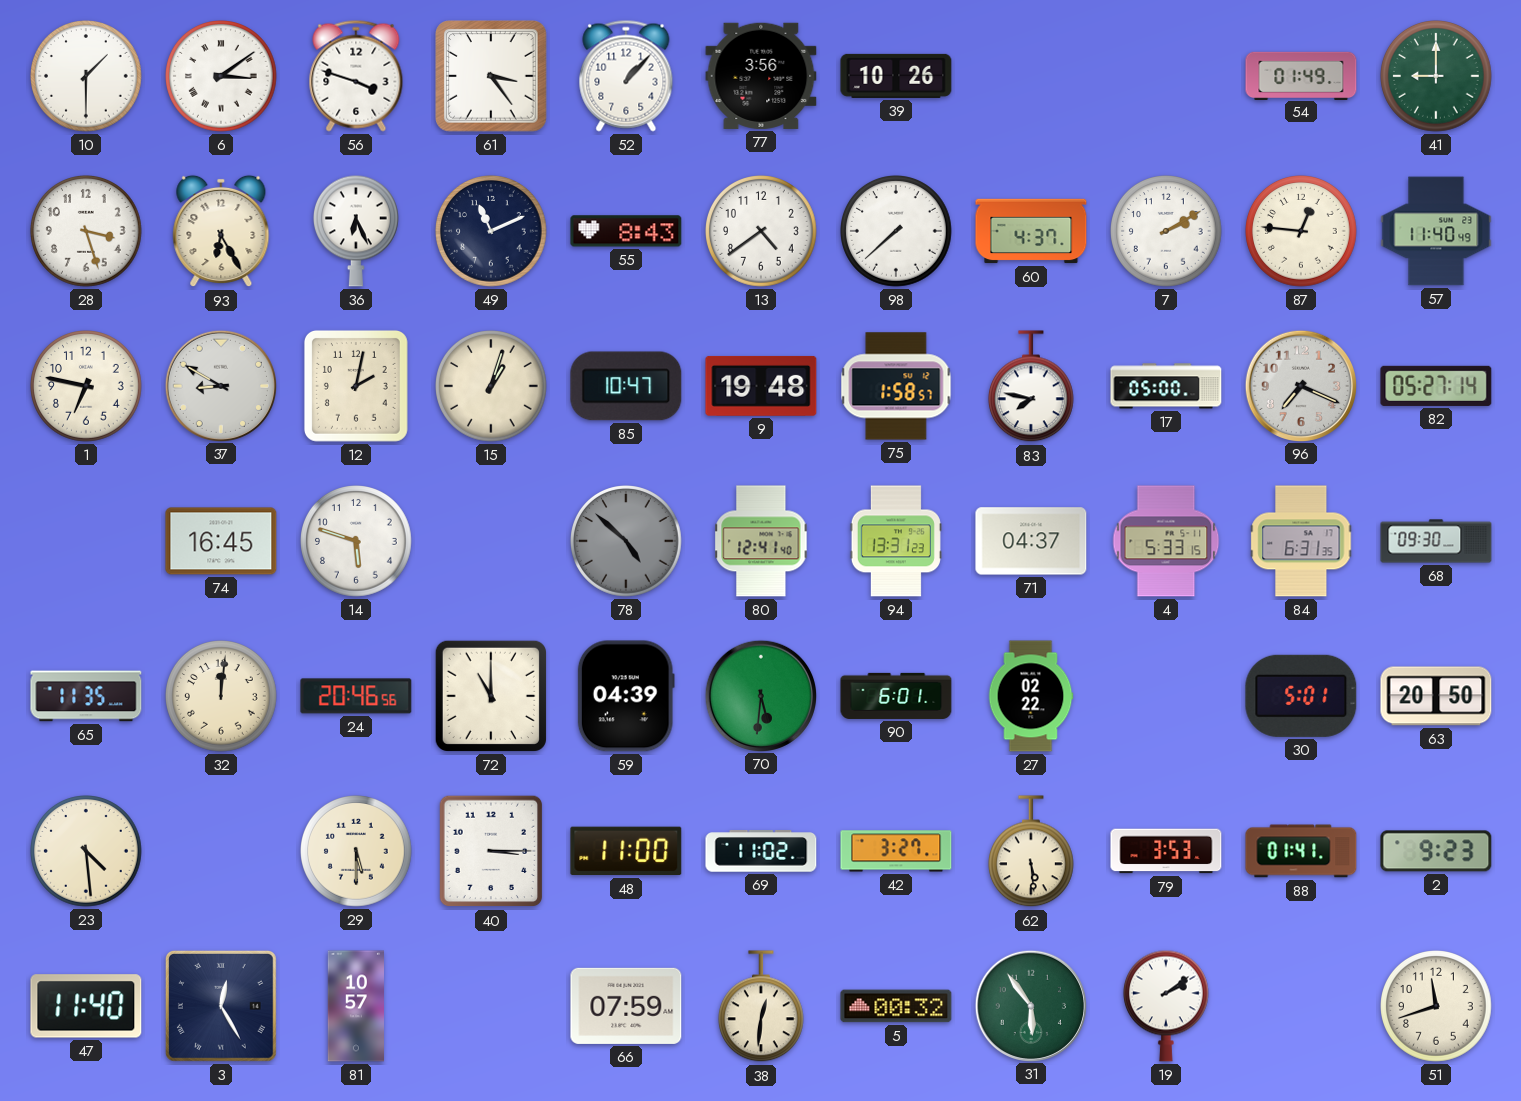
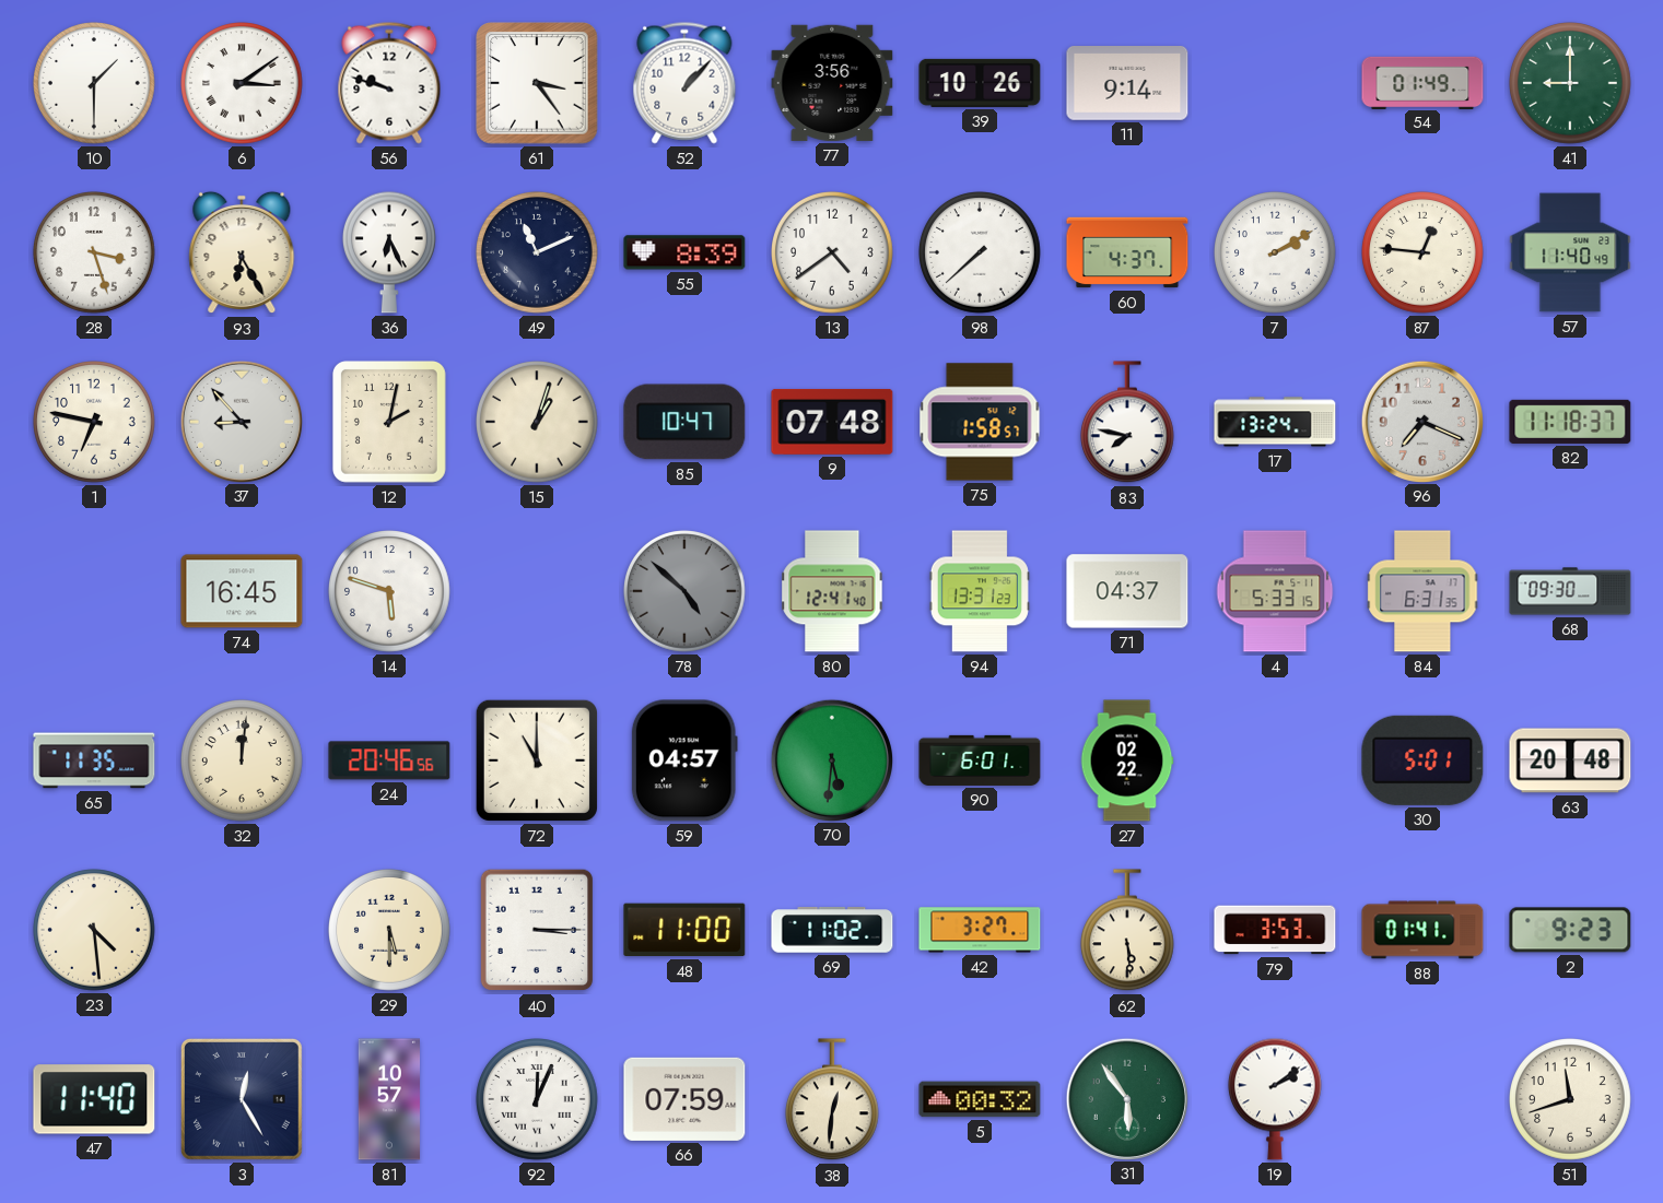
56: 3:48 -> 9:48
11: none -> 9:14
55: 8:43 -> 8:39
37: 8:50 -> 8:53
9: 19:48 -> 07:48
17: 05:00 -> 13:24
82: 05:27 -> 11:18
59: 04:39 -> 04:57
63: 20:50 -> 20:48
92: none -> 12:04
